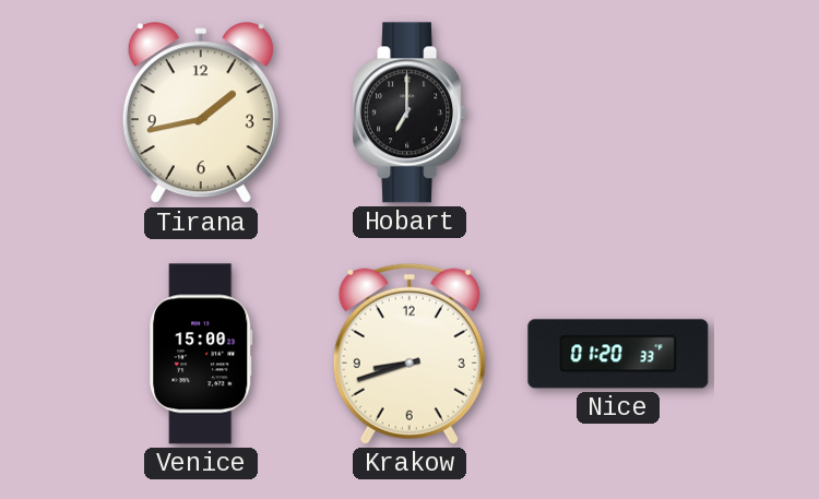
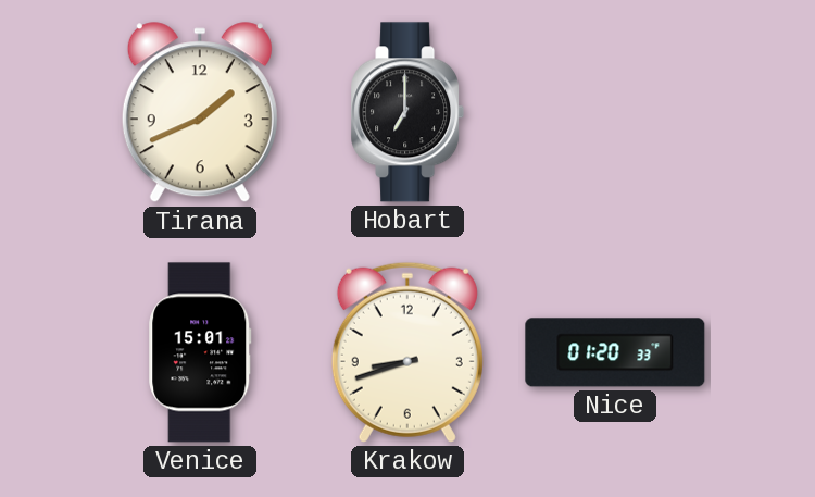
Tirana: 1:43 -> 1:41
Venice: 15:00 -> 15:01
